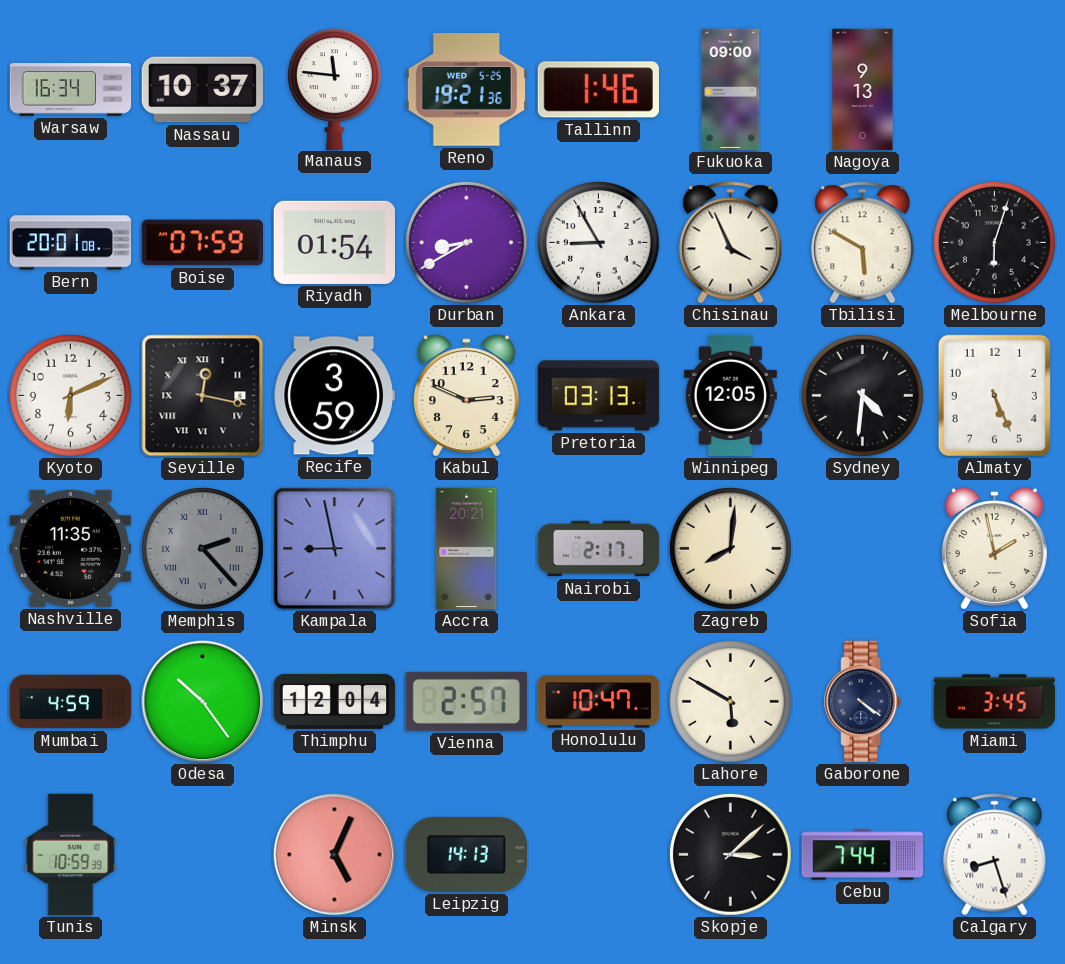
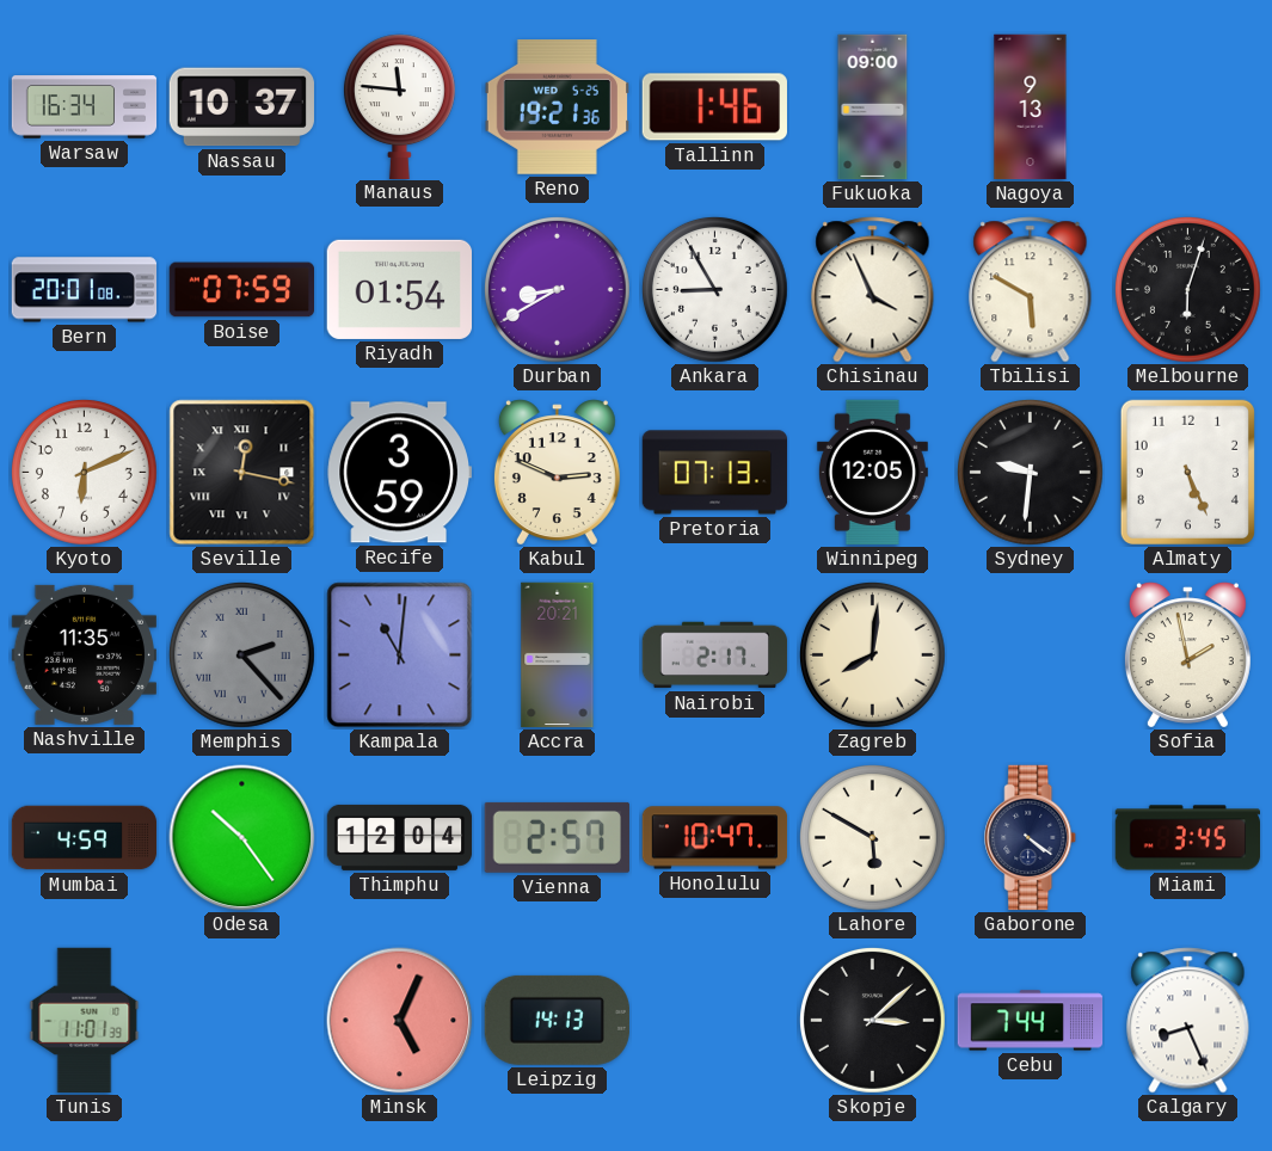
Pretoria: 03:13 -> 07:13
Sydney: 4:31 -> 9:31
Kampala: 8:58 -> 11:01
Tunis: 10:59 -> 11:01
Calgary: 8:27 -> 8:26
